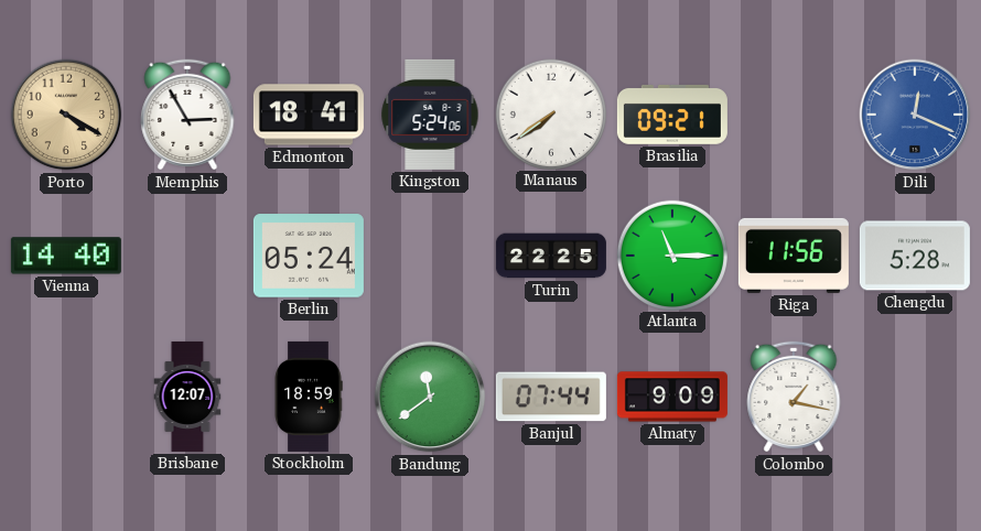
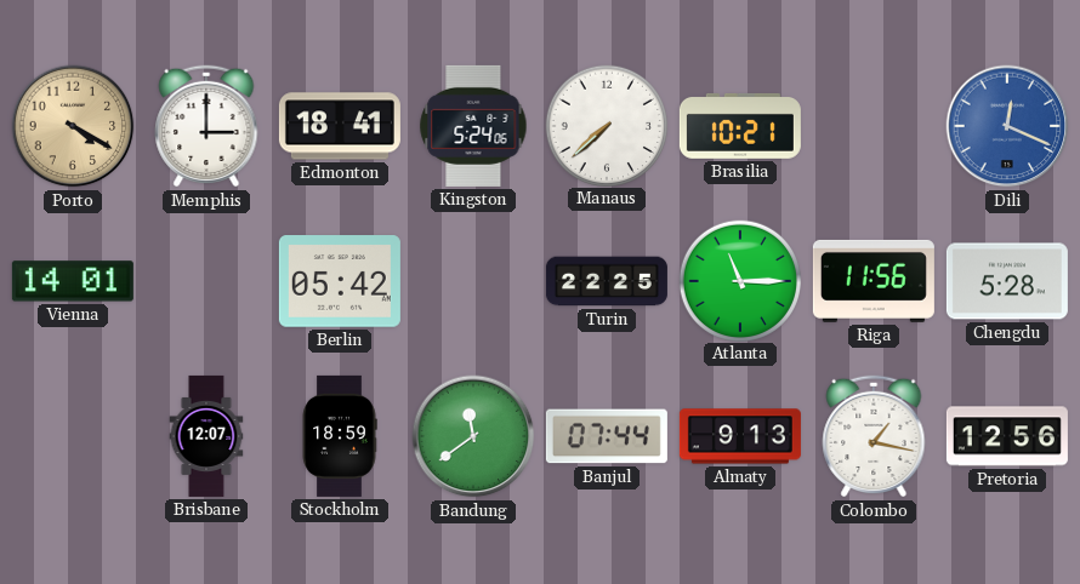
Memphis: 2:55 -> 3:00
Manaus: 7:39 -> 7:38
Brasilia: 09:21 -> 10:21
Vienna: 14:40 -> 14:01
Berlin: 05:24 -> 05:42
Almaty: 9:09 -> 9:13
Pretoria: none -> 12:56
